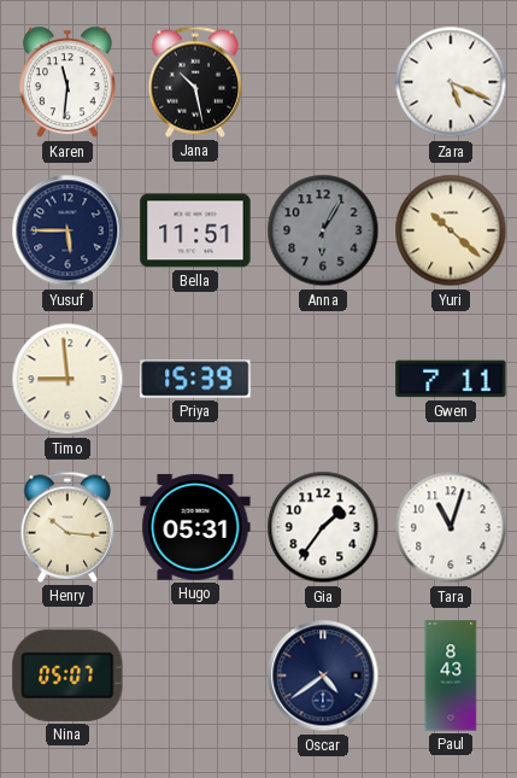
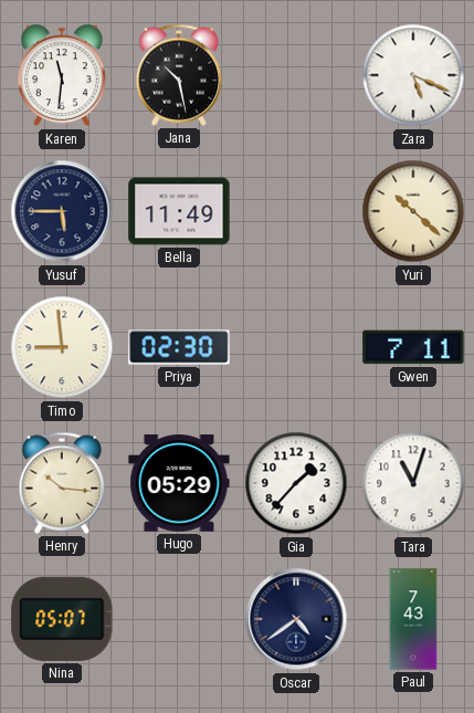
Bella: 11:51 -> 11:49
Anna: 6:05 -> none
Priya: 15:39 -> 02:30
Hugo: 05:31 -> 05:29
Gia: 1:36 -> 1:37
Paul: 8:43 -> 7:43
